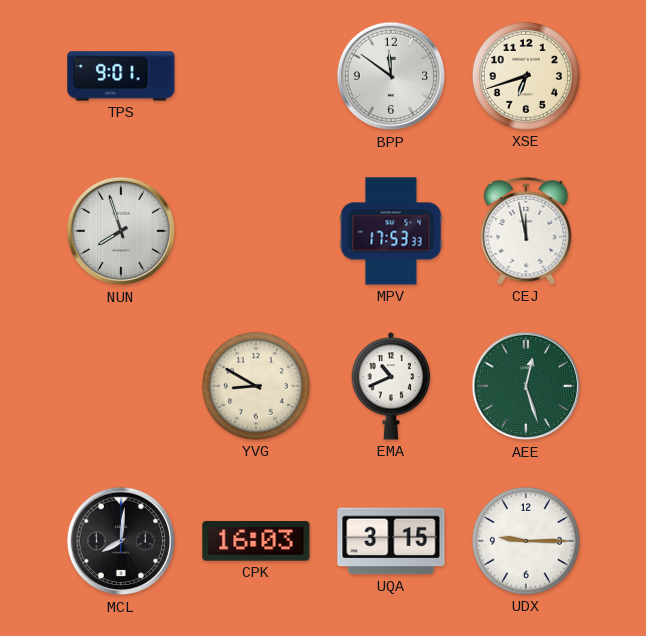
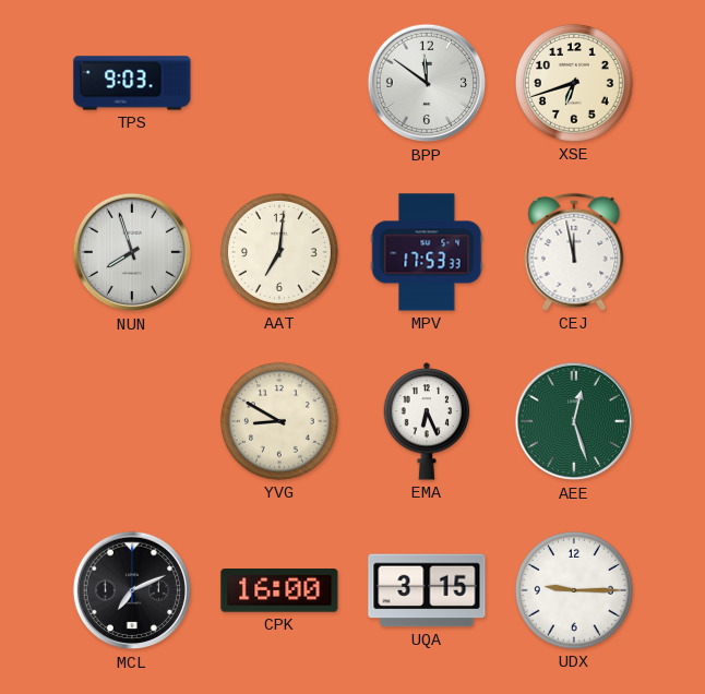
TPS: 9:01 -> 9:03
AAT: none -> 7:01
EMA: 10:41 -> 6:26
MCL: 8:01 -> 7:11
CPK: 16:03 -> 16:00
